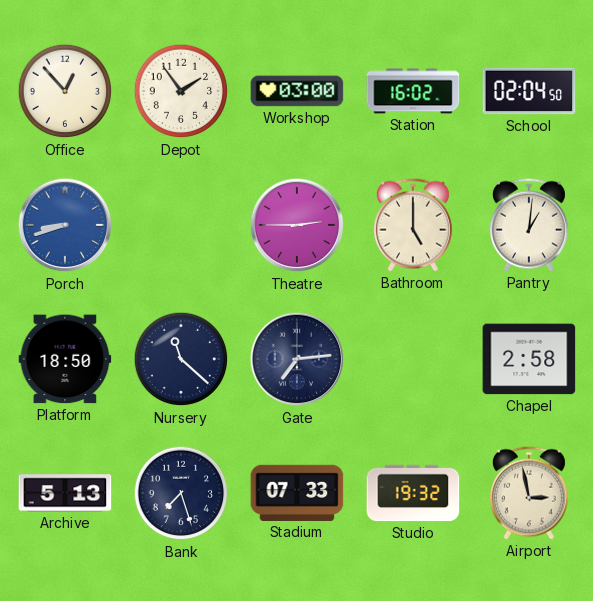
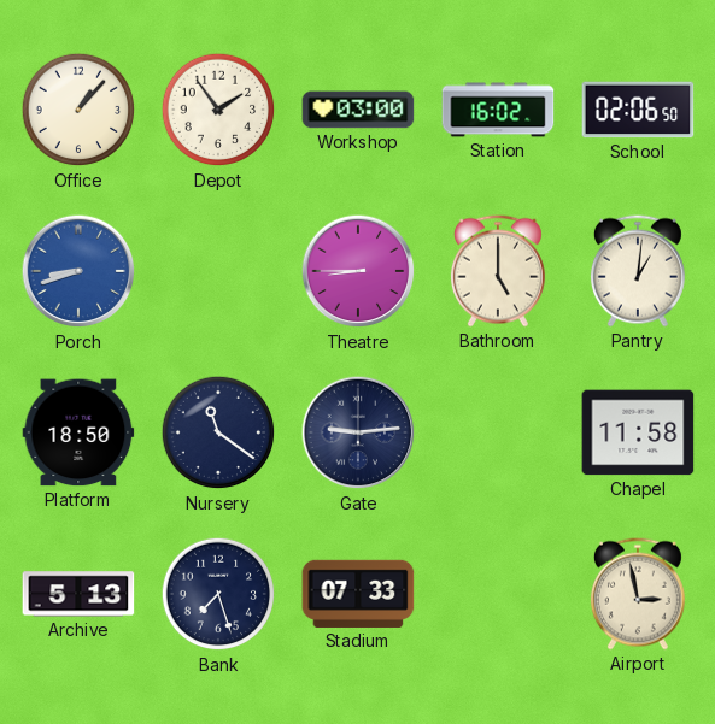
Office: 12:53 -> 1:07
School: 02:04 -> 02:06
Theatre: 2:45 -> 8:45
Nursery: 11:22 -> 11:21
Gate: 7:14 -> 9:14
Chapel: 2:58 -> 11:58
Studio: 19:32 -> none
